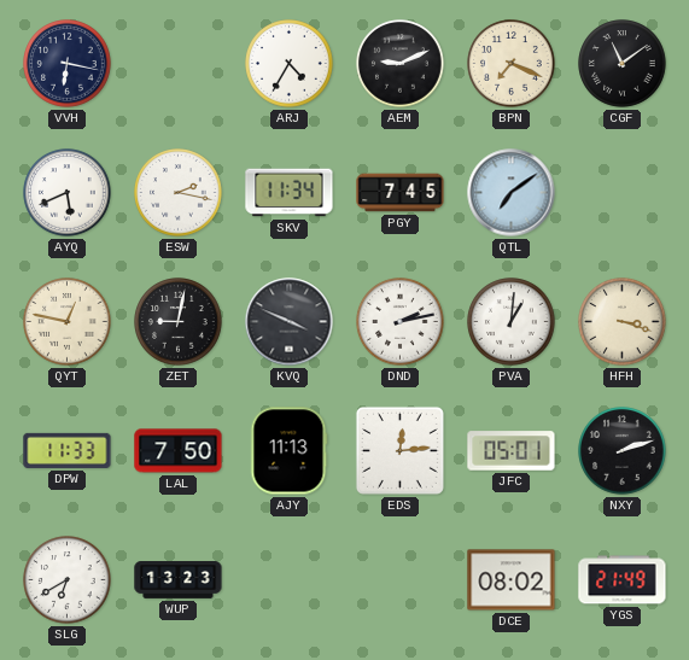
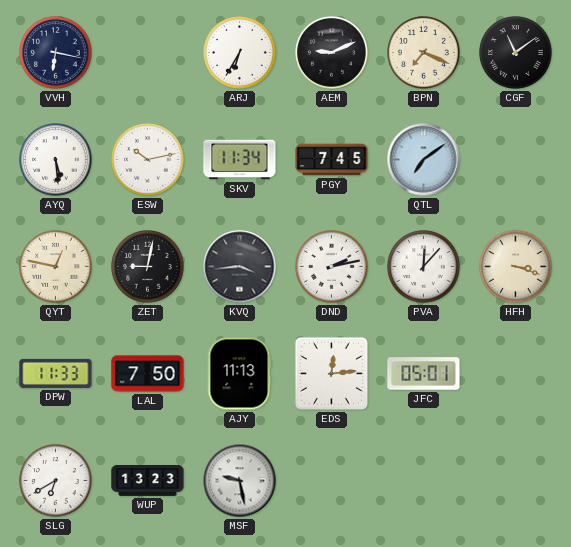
ARJ: 4:35 -> 6:35
AYQ: 5:41 -> 5:29
ESW: 2:17 -> 10:13
KVQ: 3:49 -> 3:44
PVA: 1:01 -> 12:07
NXY: 2:12 -> none
MSF: none -> 9:28
DCE: 08:02 -> none
YGS: 21:49 -> none
